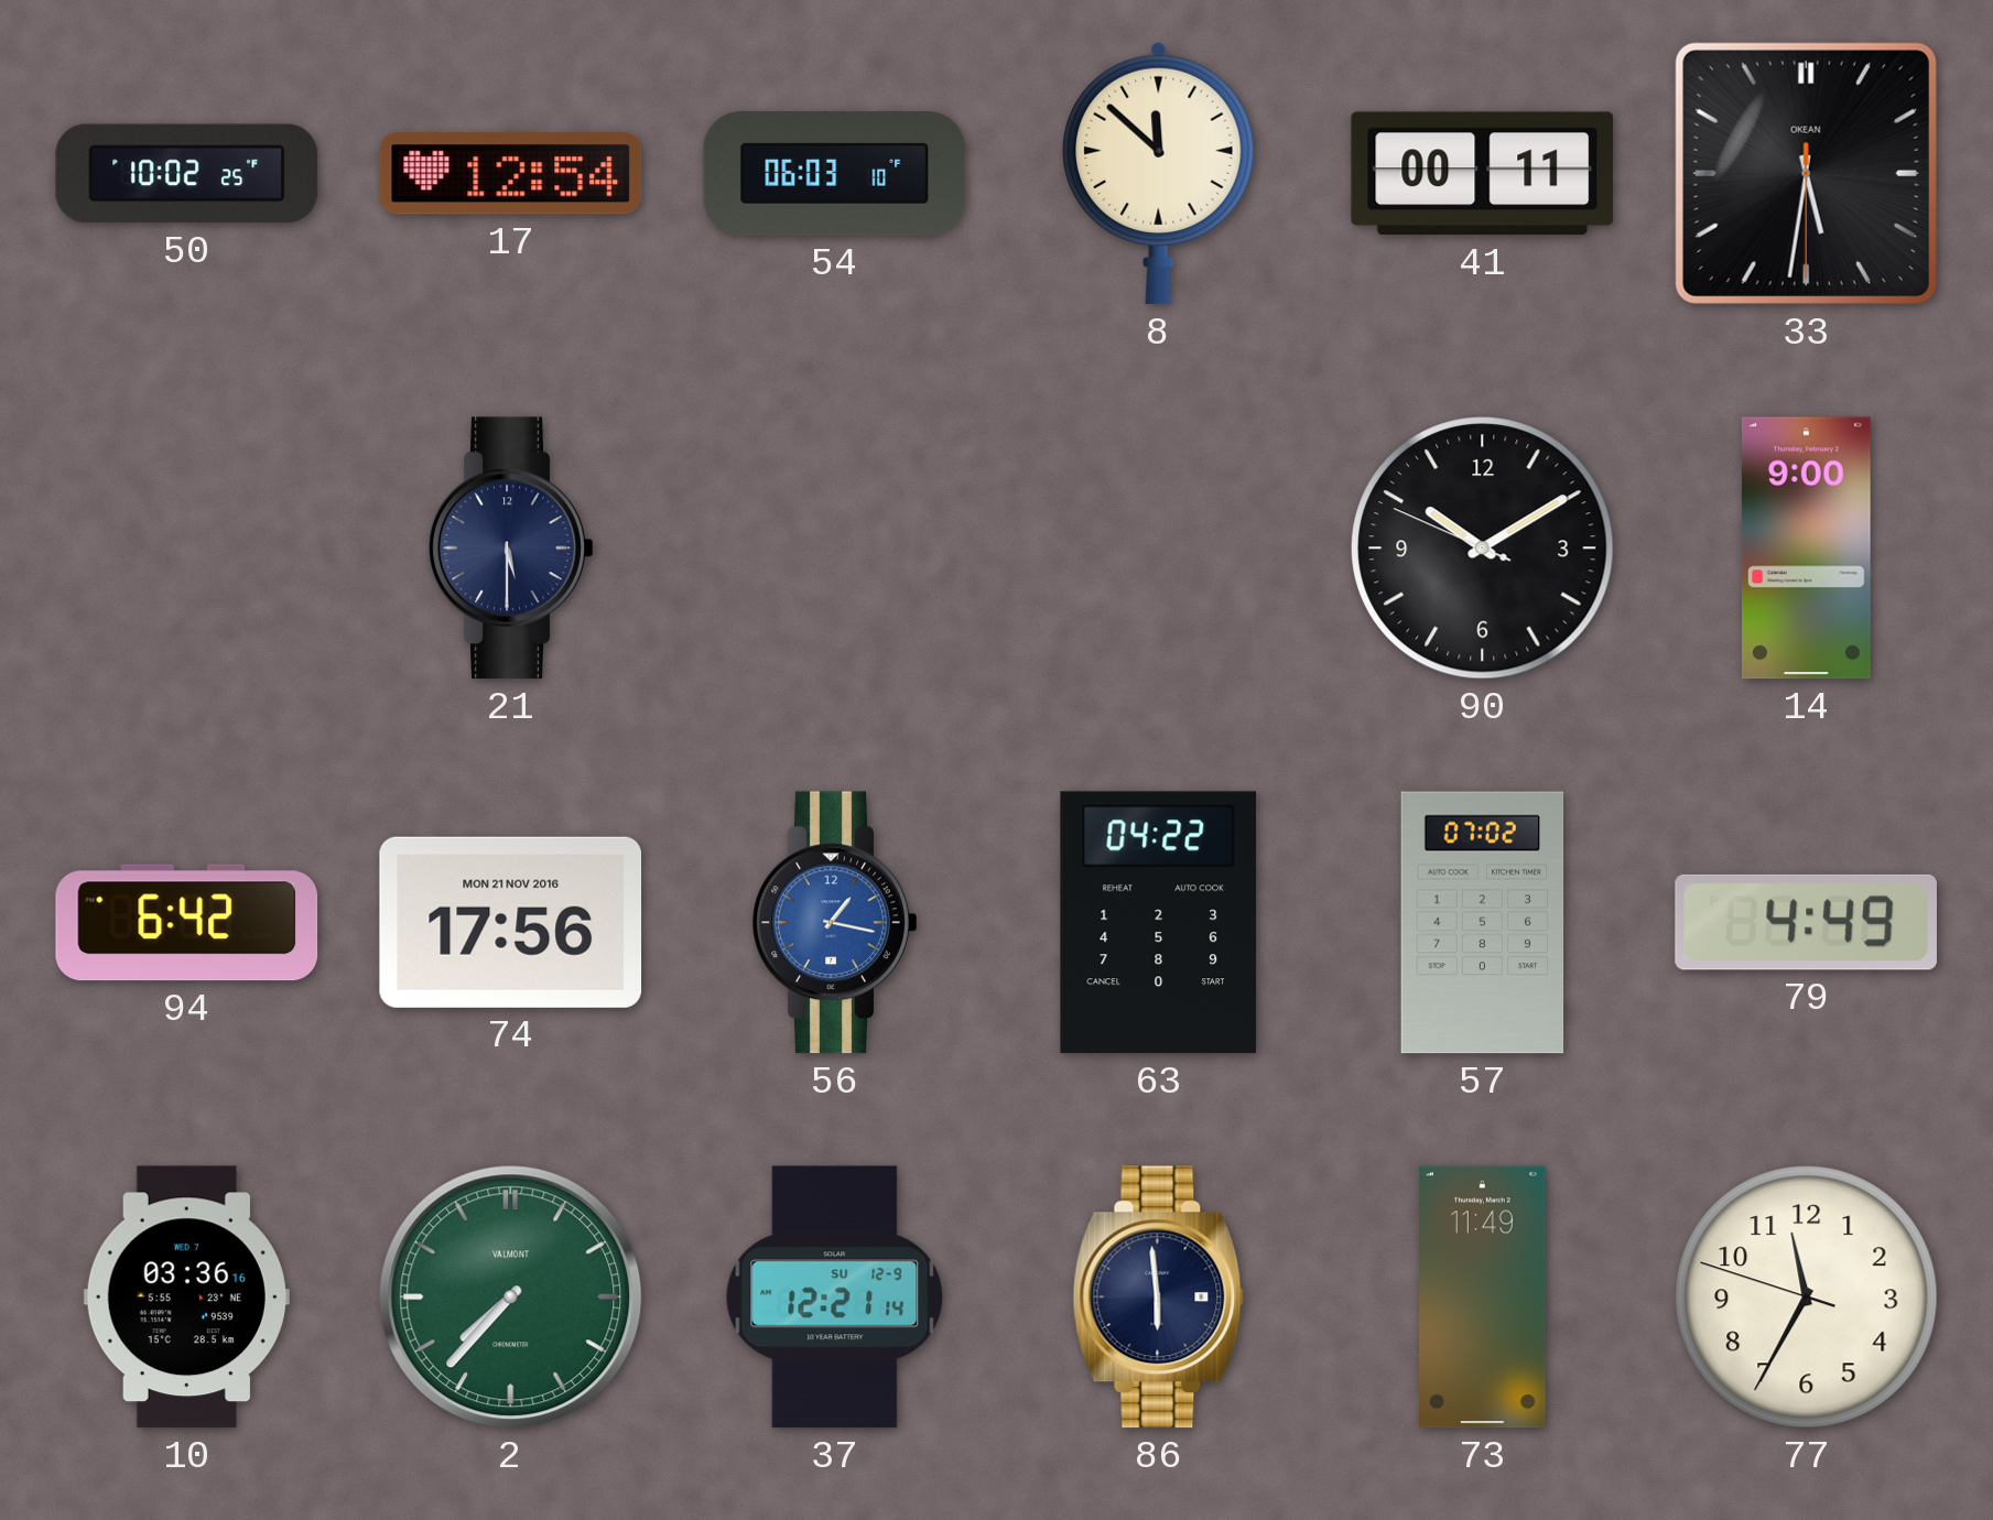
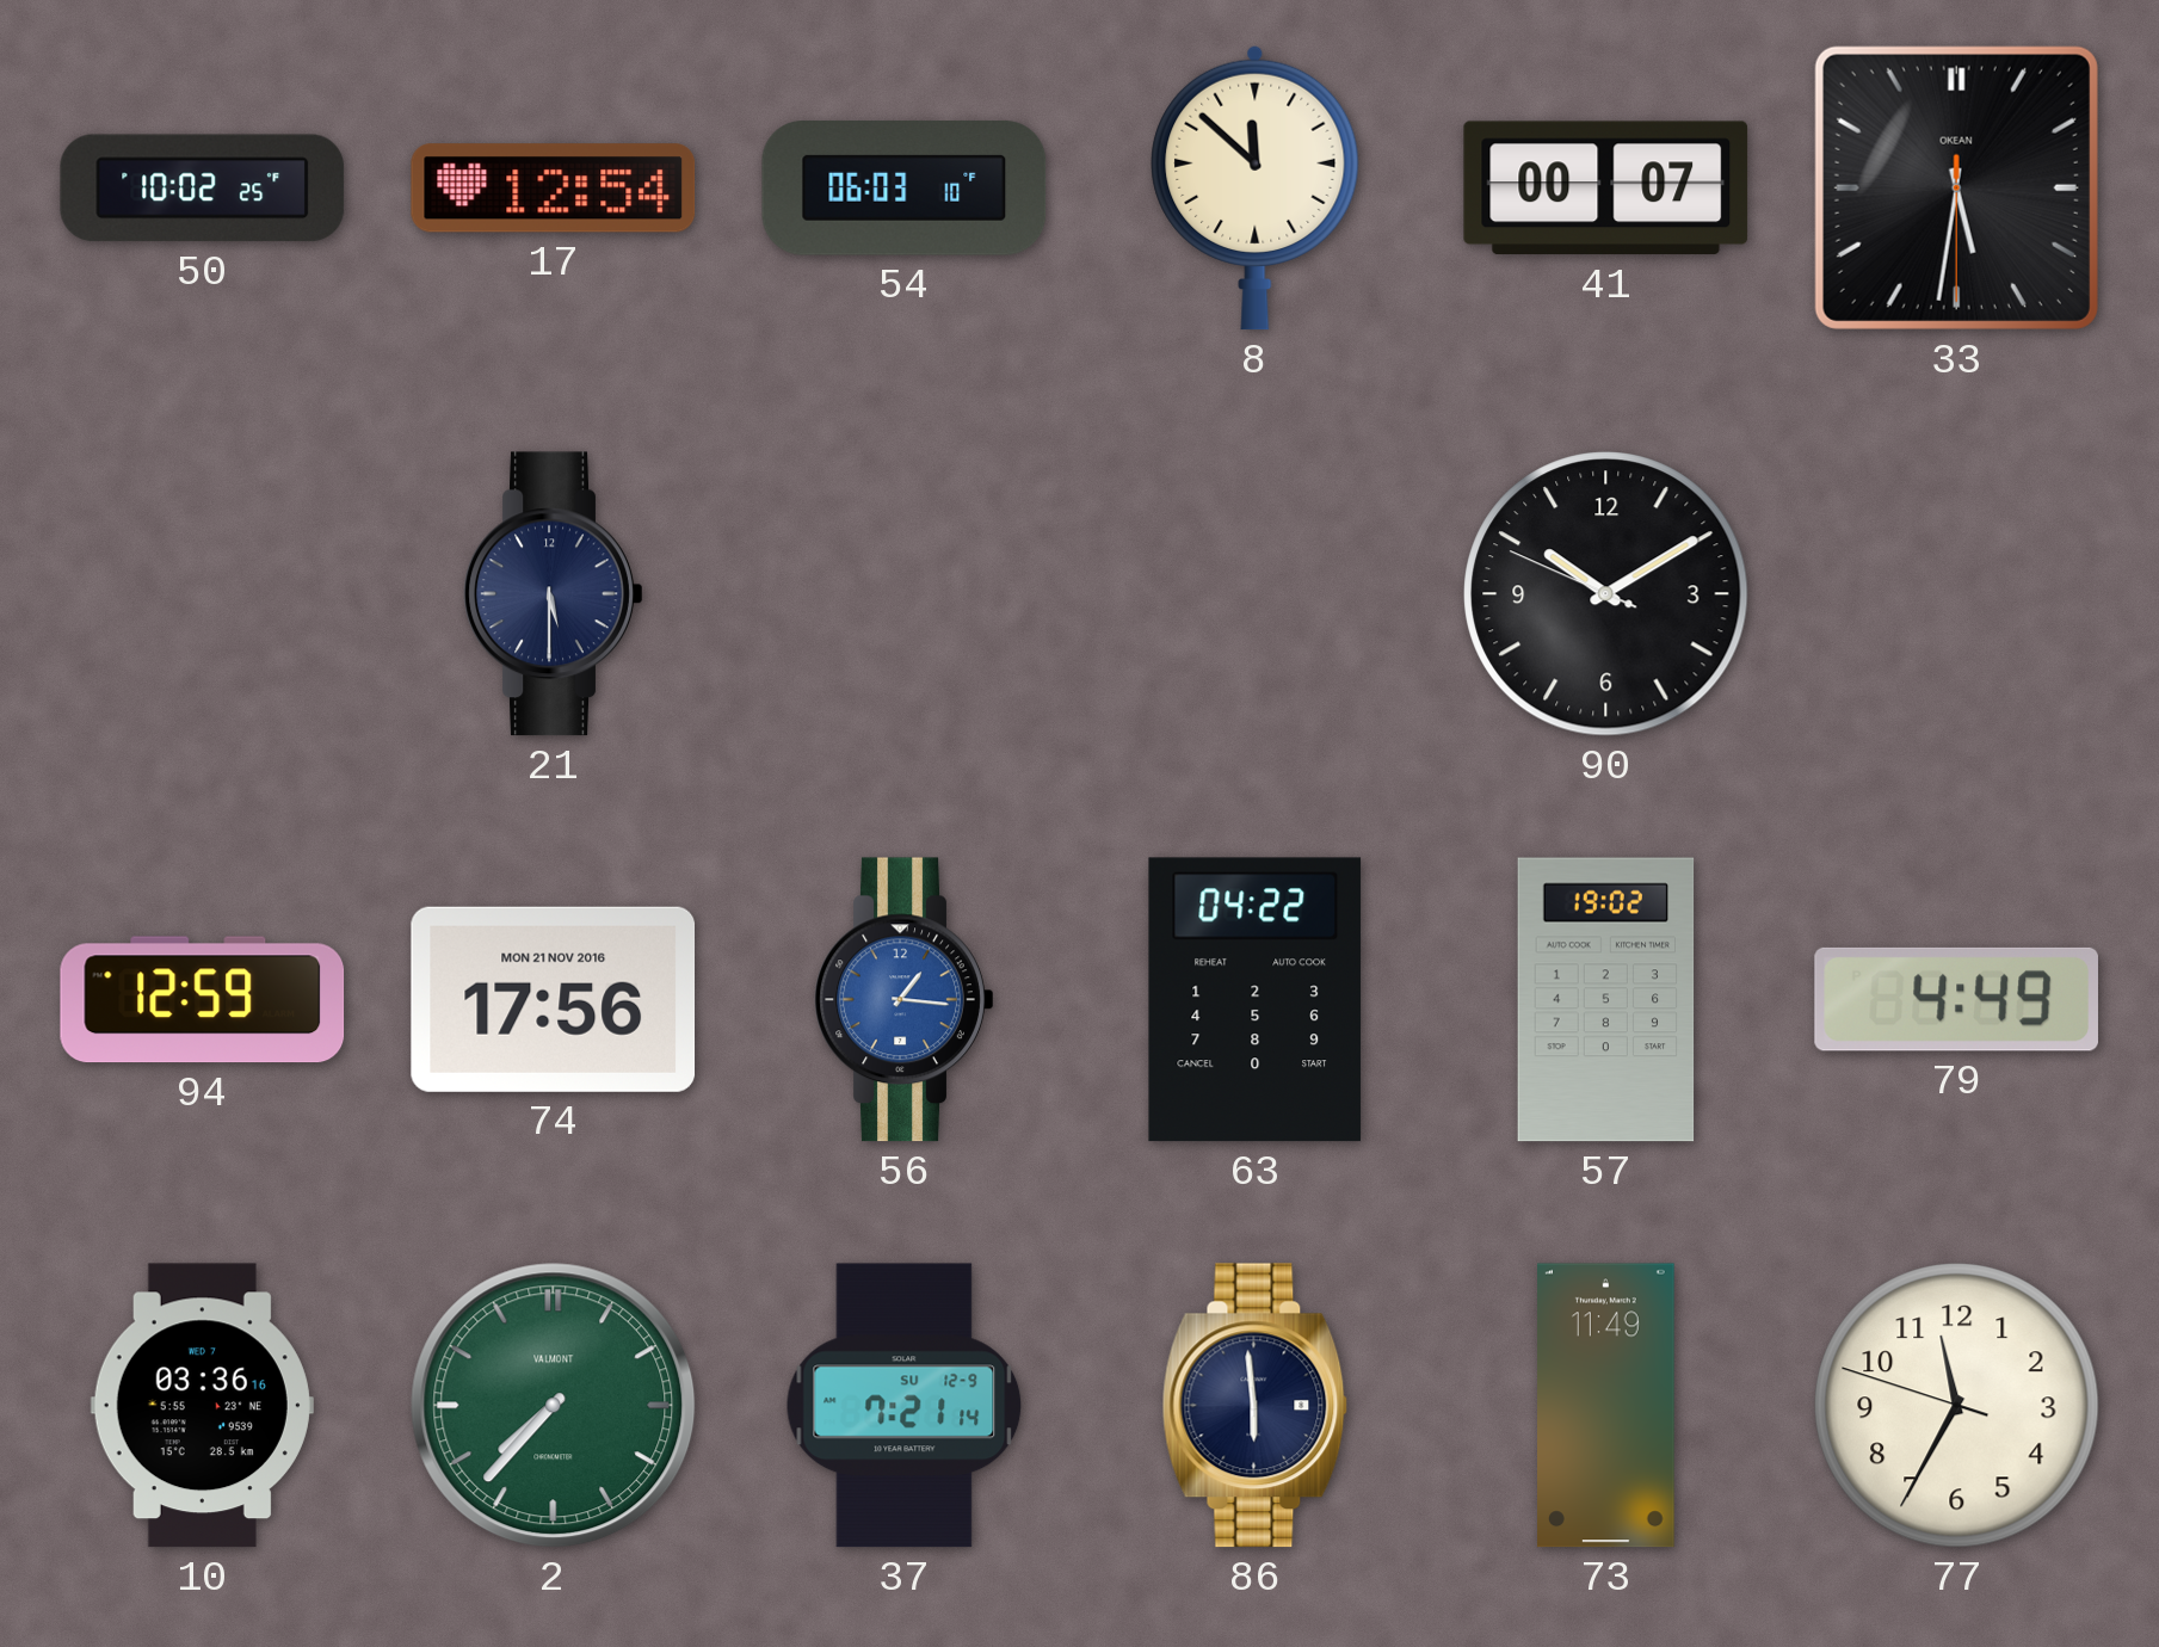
41: 00:11 -> 00:07
14: 9:00 -> none
94: 6:42 -> 12:59
56: 1:17 -> 1:16
57: 07:02 -> 19:02
37: 12:21 -> 7:21
